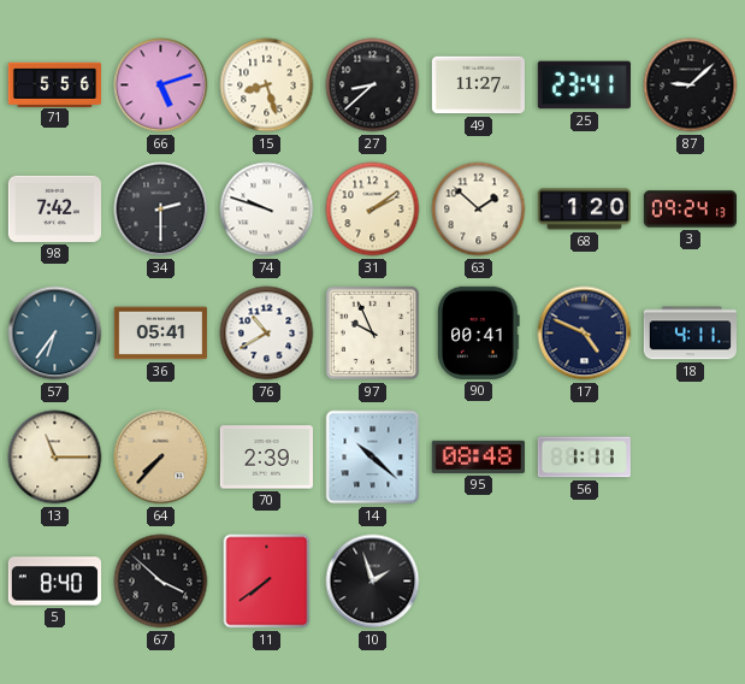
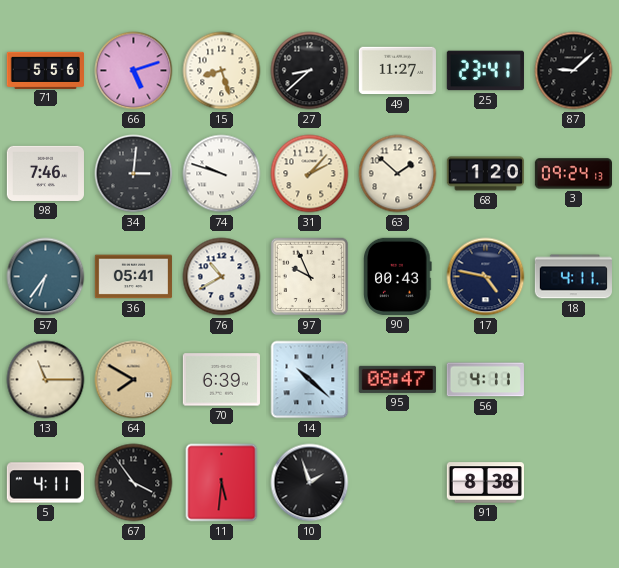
98: 7:42 -> 7:46
34: 2:30 -> 3:01
31: 2:09 -> 2:07
90: 00:41 -> 00:43
17: 4:49 -> 4:47
64: 7:37 -> 7:50
70: 2:39 -> 6:39
95: 08:48 -> 08:47
56: 1:11 -> 4:11
5: 8:40 -> 4:11
67: 3:52 -> 3:54
11: 7:39 -> 5:31
91: none -> 8:38
